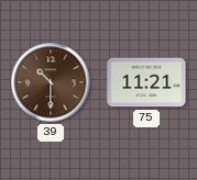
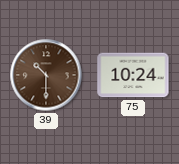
75: 11:21 -> 10:24
